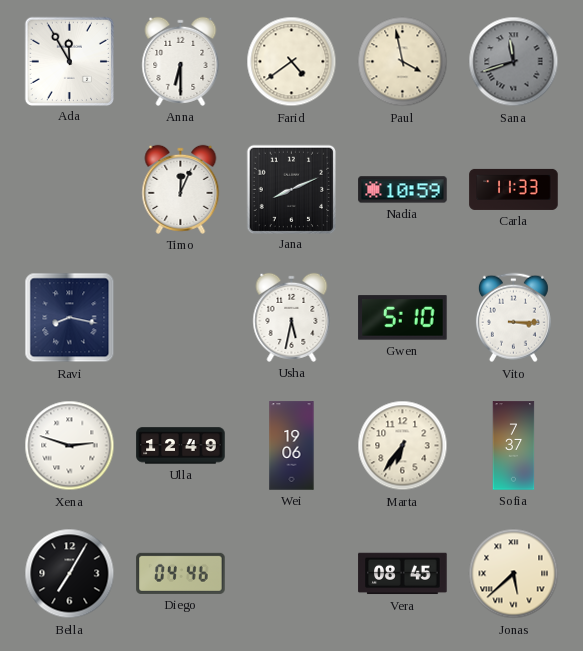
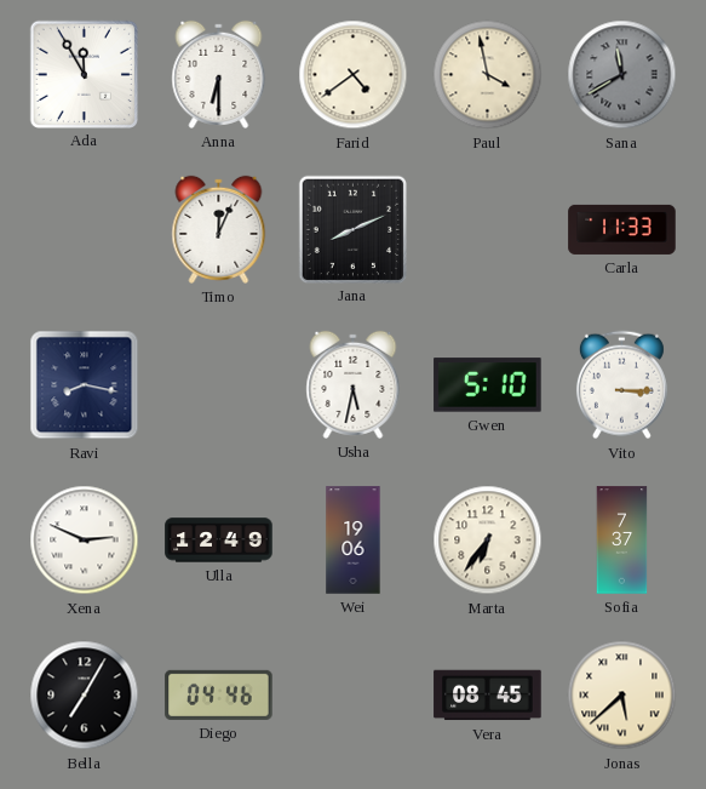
Sana: 11:42 -> 11:40
Nadia: 10:59 -> none
Xena: 2:48 -> 2:49
